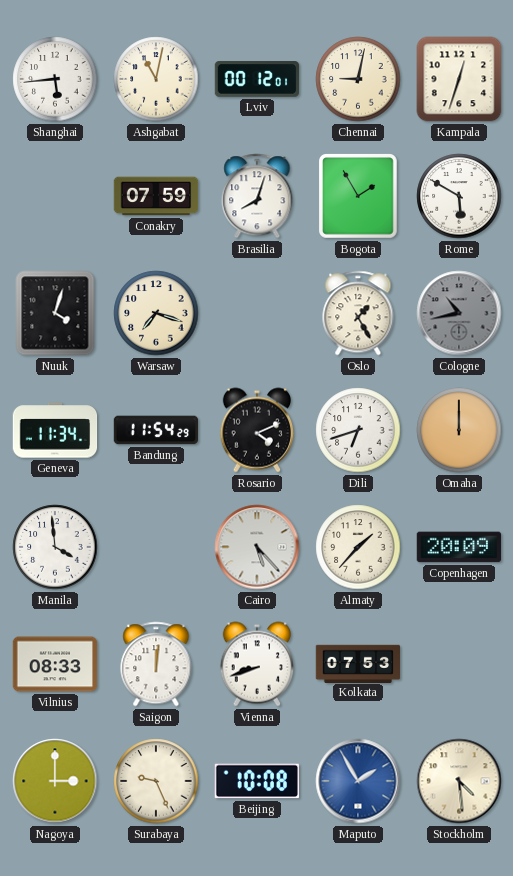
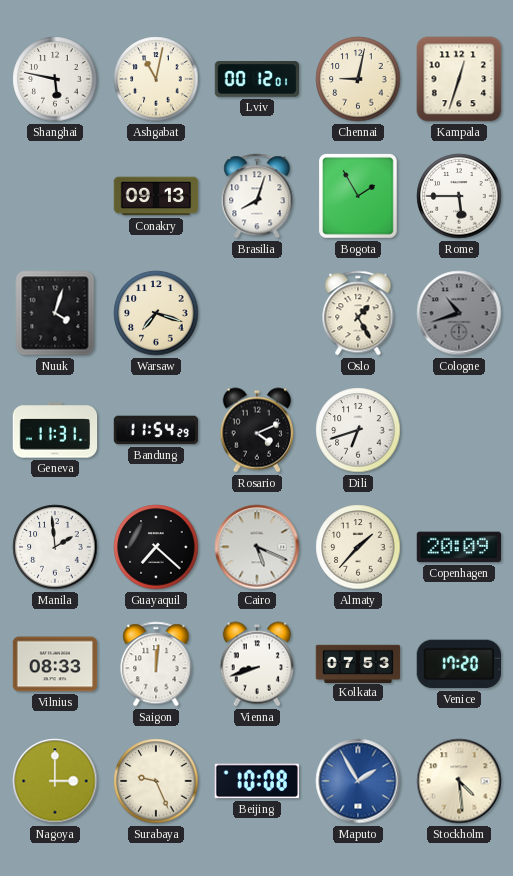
Shanghai: 5:44 -> 5:47
Conakry: 07:59 -> 09:13
Rome: 5:50 -> 5:45
Cologne: 10:43 -> 10:42
Geneva: 11:34 -> 11:31
Omaha: 12:00 -> none
Manila: 3:59 -> 1:59
Guayaquil: none -> 7:22
Cairo: 5:23 -> 5:19
Venice: none -> 17:20
